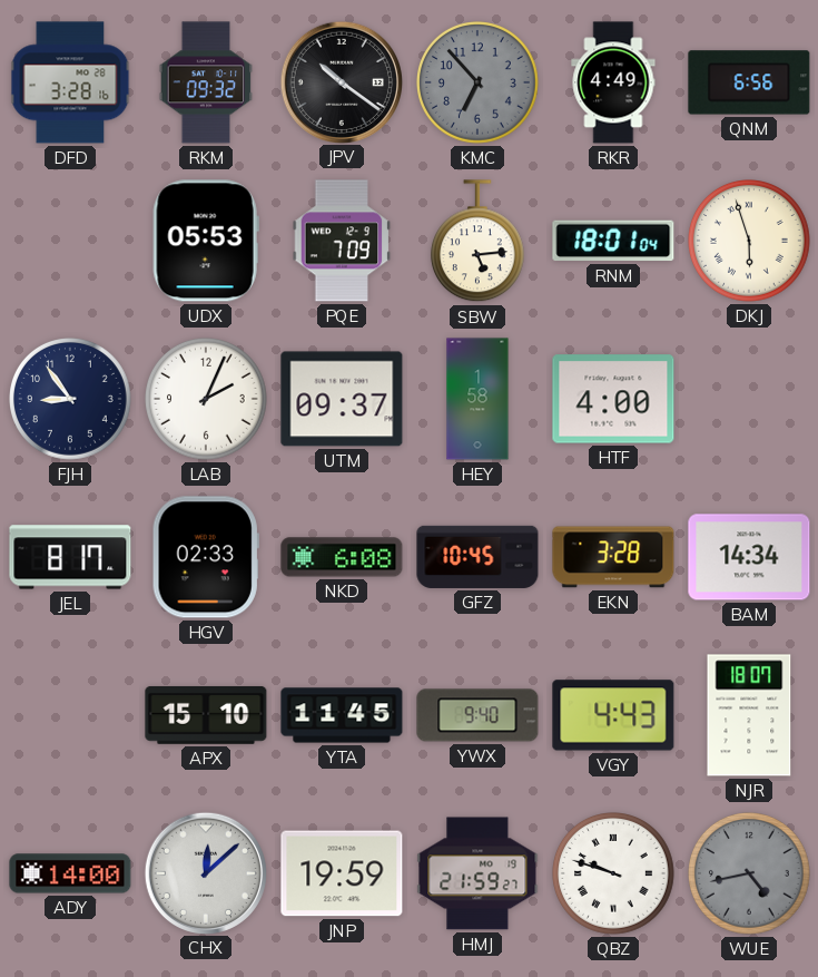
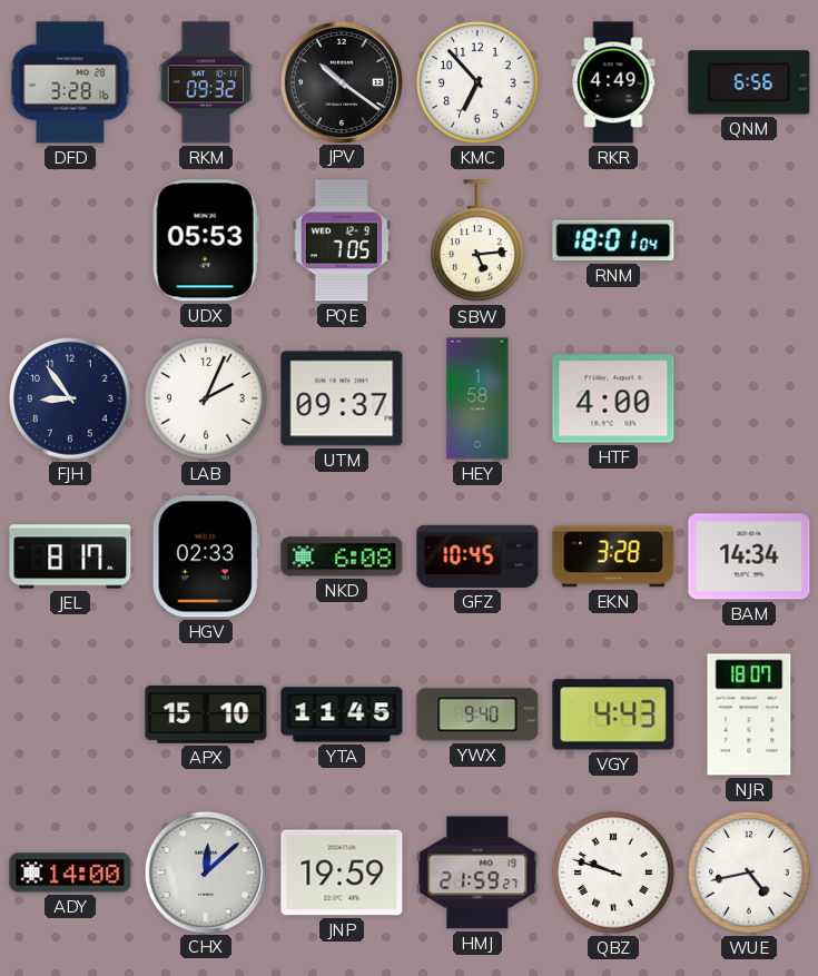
KMC dial: grey -> white
PQE: 7:09 -> 7:05
DKJ: 5:57 -> none
WUE dial: grey -> white
